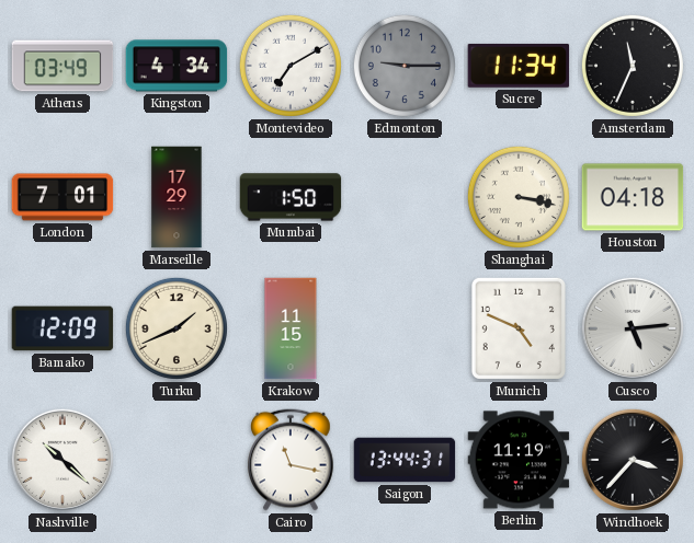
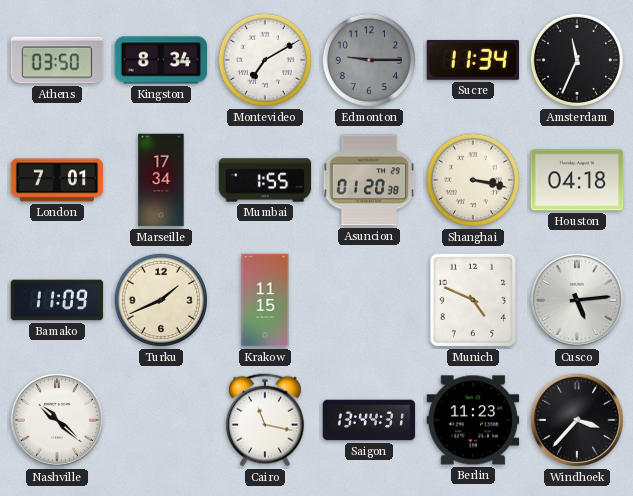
Athens: 03:49 -> 03:50
Kingston: 4:34 -> 8:34
Marseille: 17:29 -> 17:34
Mumbai: 1:50 -> 1:55
Asuncion: none -> 01:20
Bamako: 12:09 -> 11:09
Berlin: 11:19 -> 11:23
